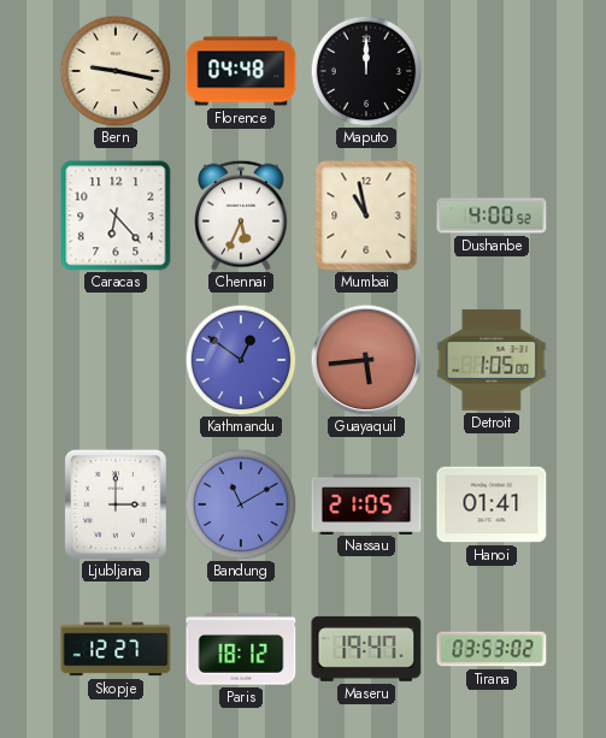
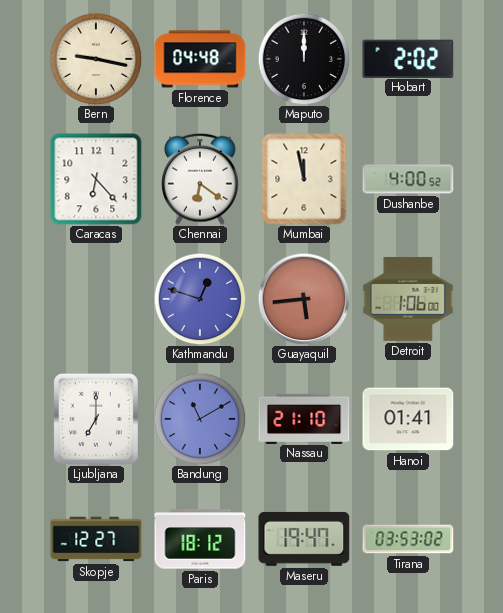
Hobart: none -> 2:02
Chennai: 5:34 -> 6:21
Mumbai: 10:58 -> 11:58
Kathmandu: 12:51 -> 12:48
Detroit: 1:05 -> 1:06
Ljubljana: 3:00 -> 7:00
Nassau: 21:05 -> 21:10
